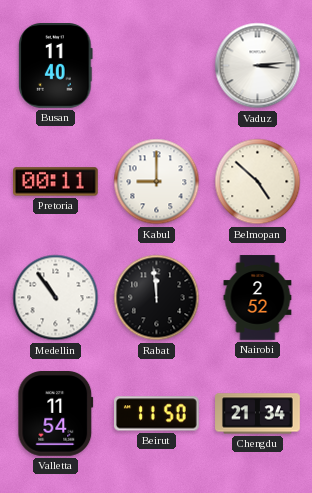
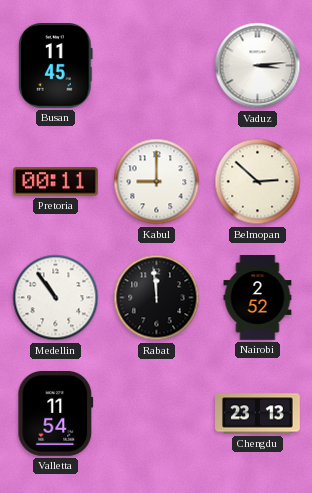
Busan: 11:40 -> 11:45
Belmopan: 4:52 -> 2:52
Beirut: 11:50 -> none
Chengdu: 21:34 -> 23:13
